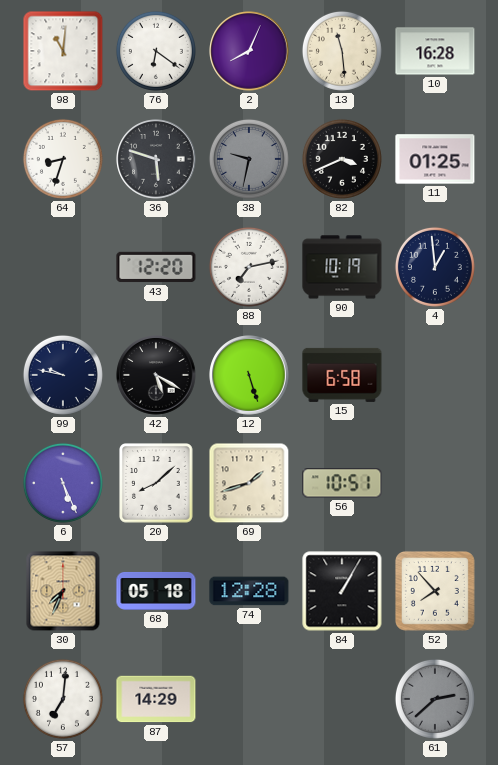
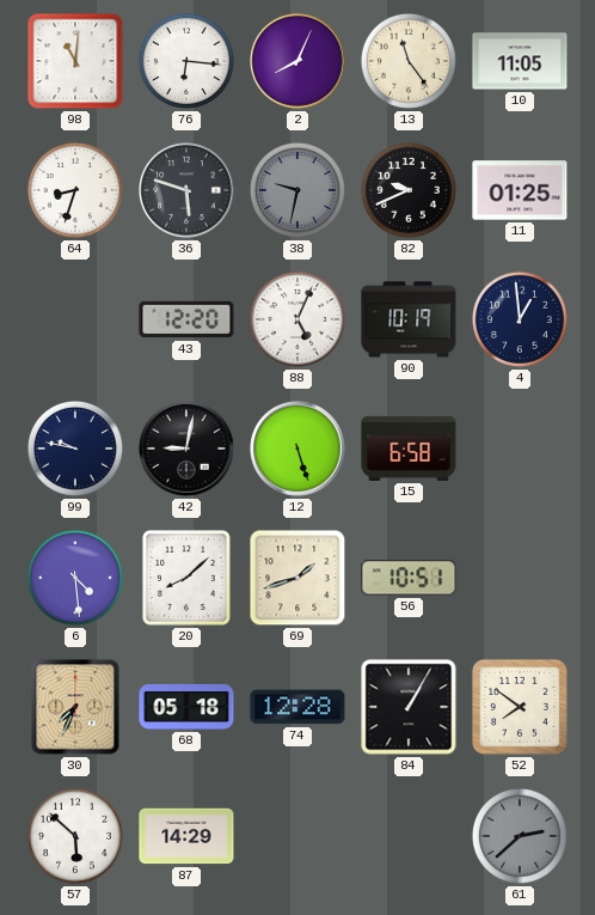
76: 6:21 -> 6:16
13: 11:29 -> 11:24
10: 16:28 -> 11:05
82: 3:41 -> 9:41
88: 7:13 -> 5:04
42: 5:20 -> 9:02
6: 5:26 -> 4:29
52: 7:53 -> 7:51
57: 7:01 -> 5:52
